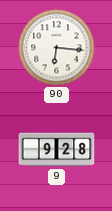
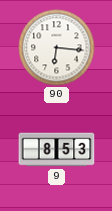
9: 9:28 -> 8:53
